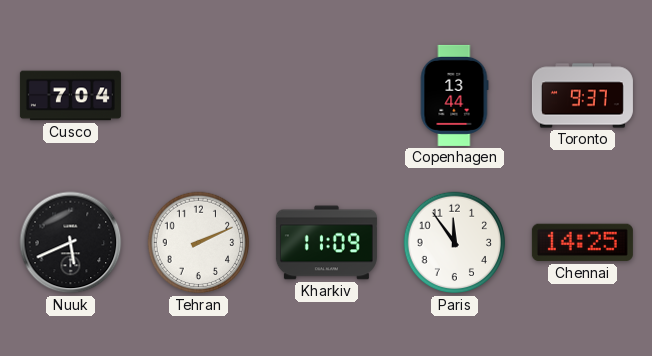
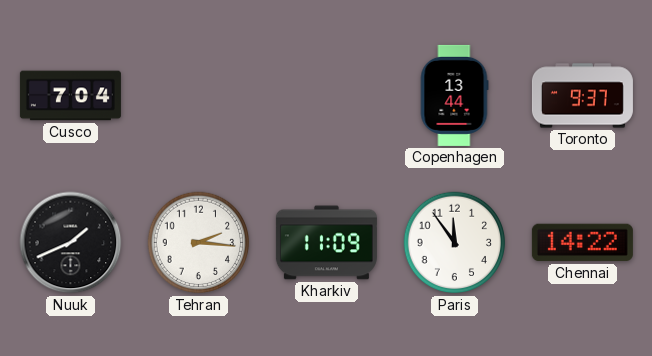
Nuuk: 5:41 -> 1:41
Tehran: 2:11 -> 2:16
Chennai: 14:25 -> 14:22
